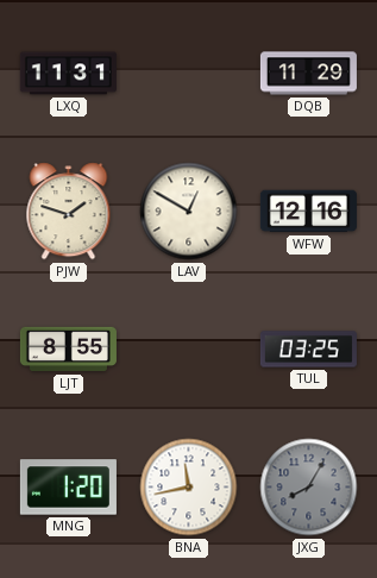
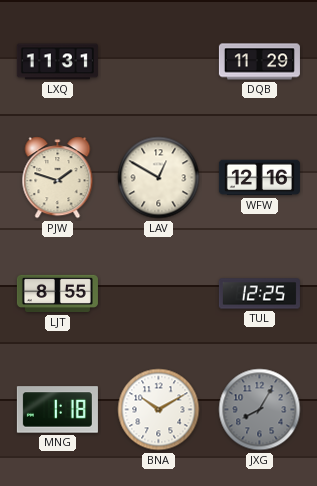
TUL: 03:25 -> 12:25
MNG: 1:20 -> 1:18
BNA: 11:43 -> 10:10
